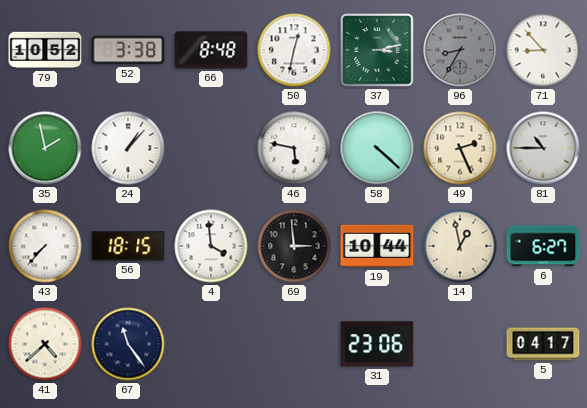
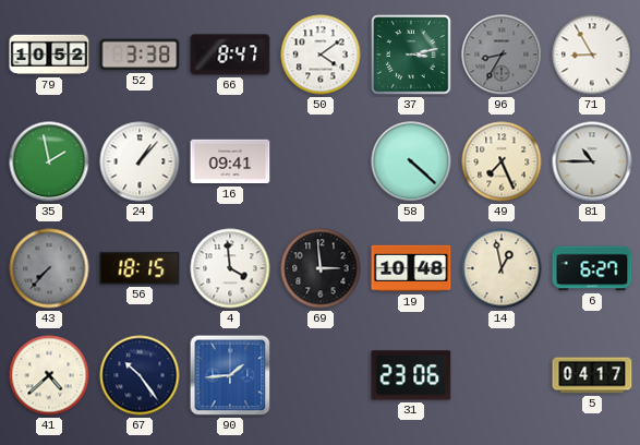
66: 8:48 -> 8:47
50: 12:32 -> 4:09
71: 8:53 -> 8:55
16: none -> 09:41
46: 5:47 -> none
49: 2:26 -> 7:26
43 dial: white -> grey
19: 10:44 -> 10:48
67: 11:24 -> 10:24
90: none -> 1:44
